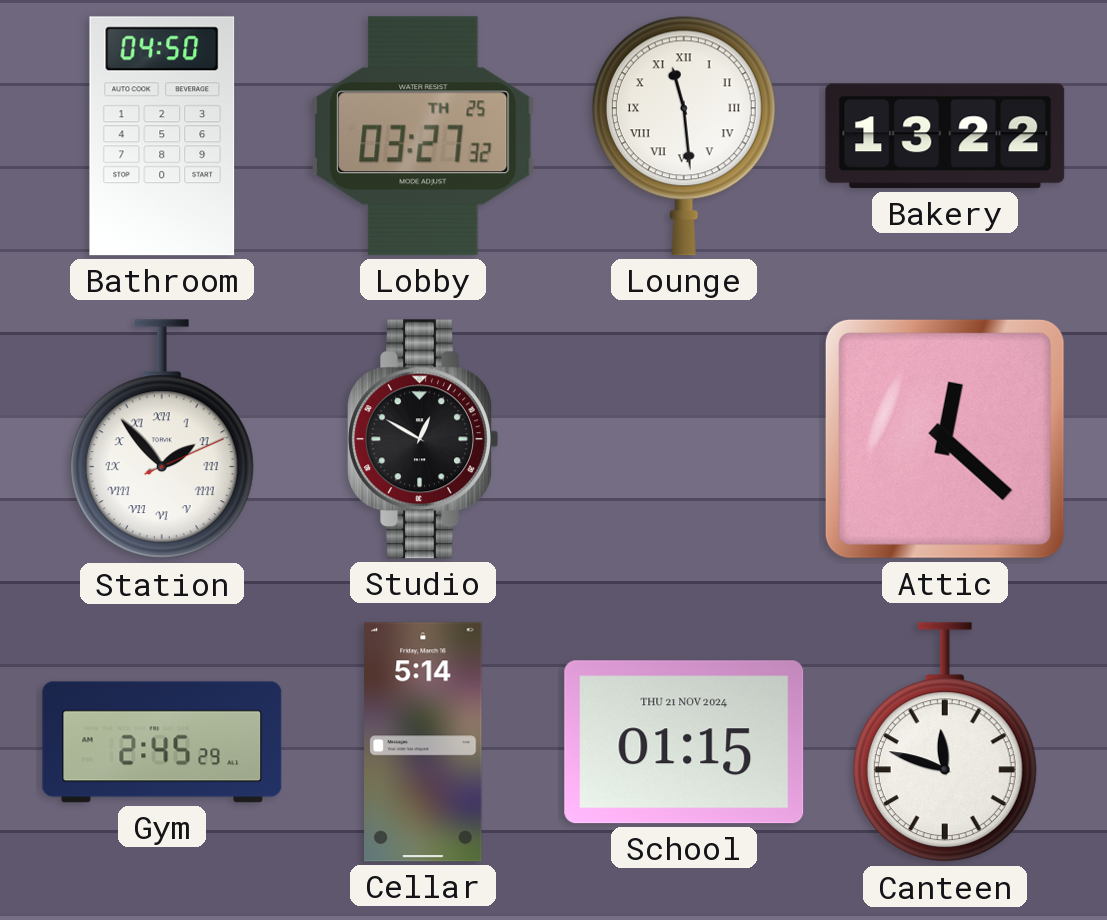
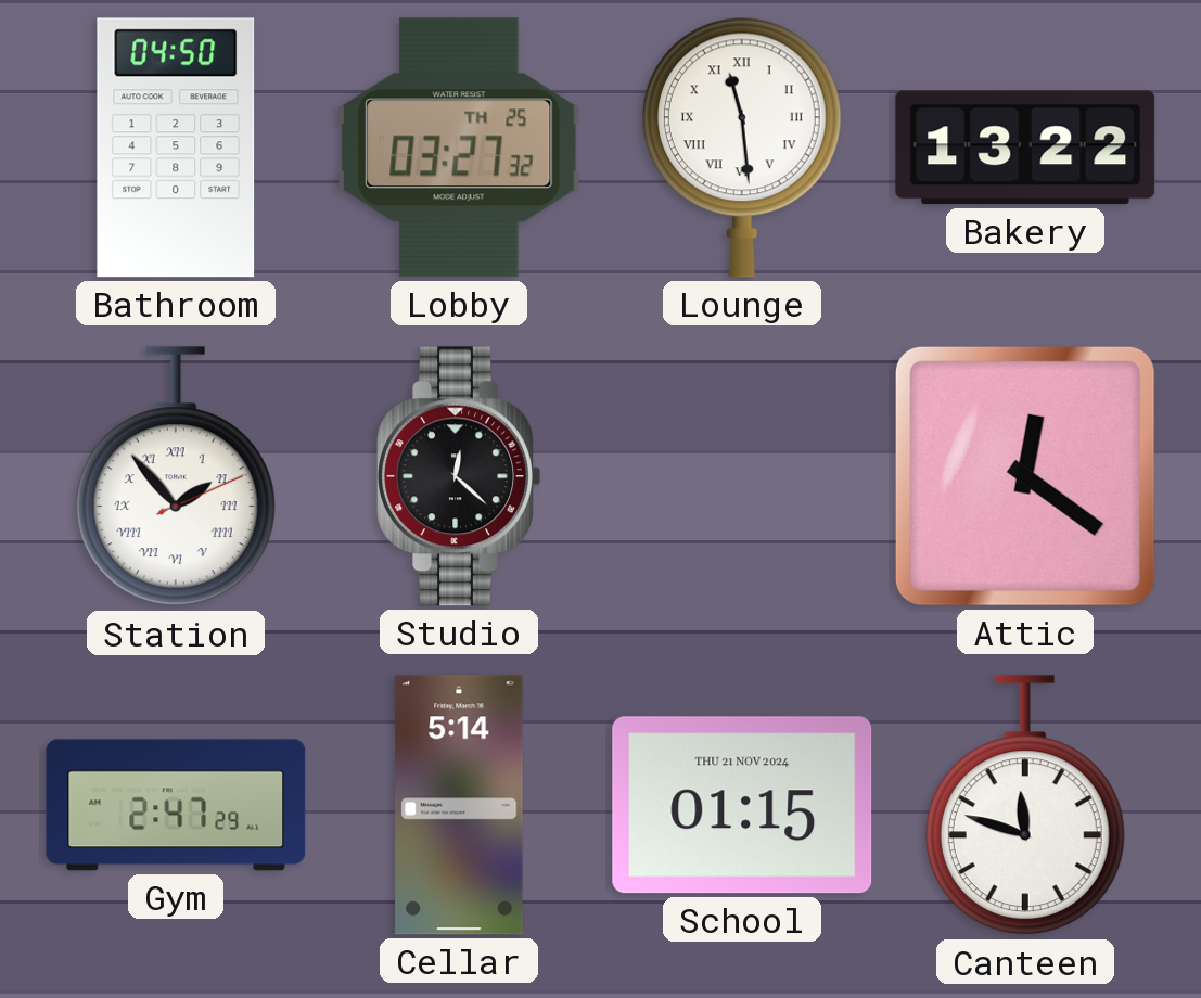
Studio: 12:50 -> 12:22
Attic: 12:22 -> 12:21
Gym: 2:45 -> 2:47
